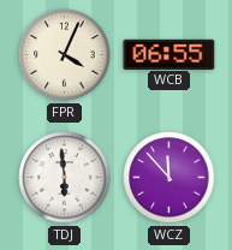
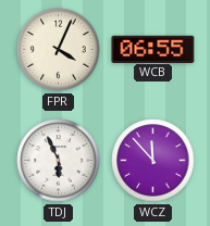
TDJ: 5:59 -> 5:56
